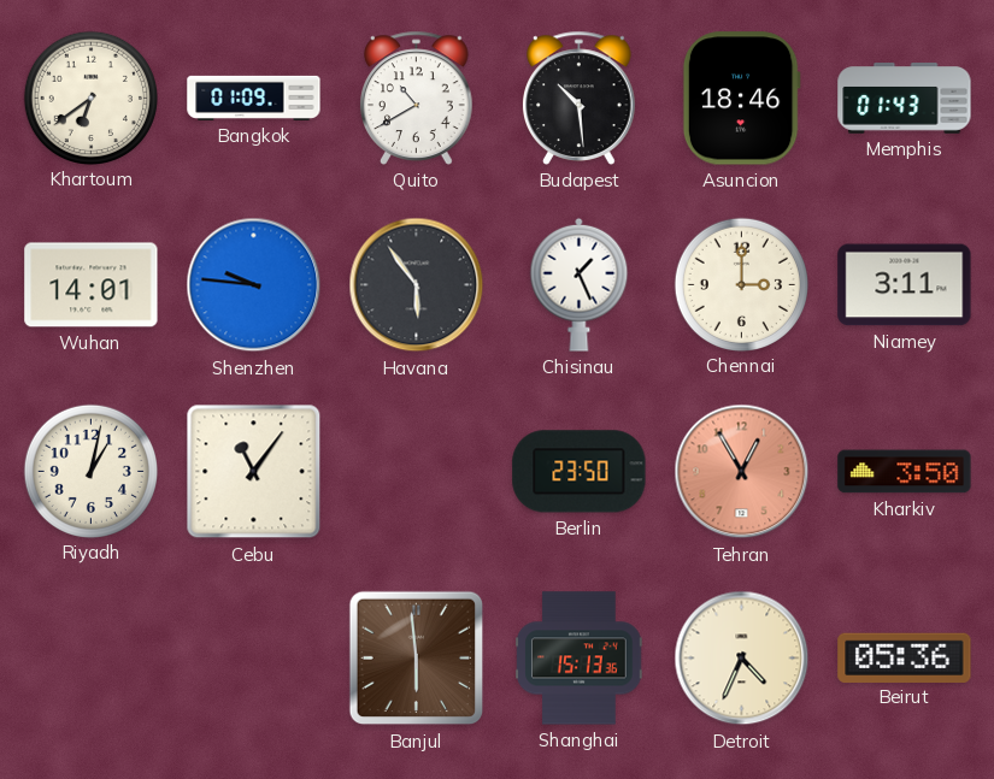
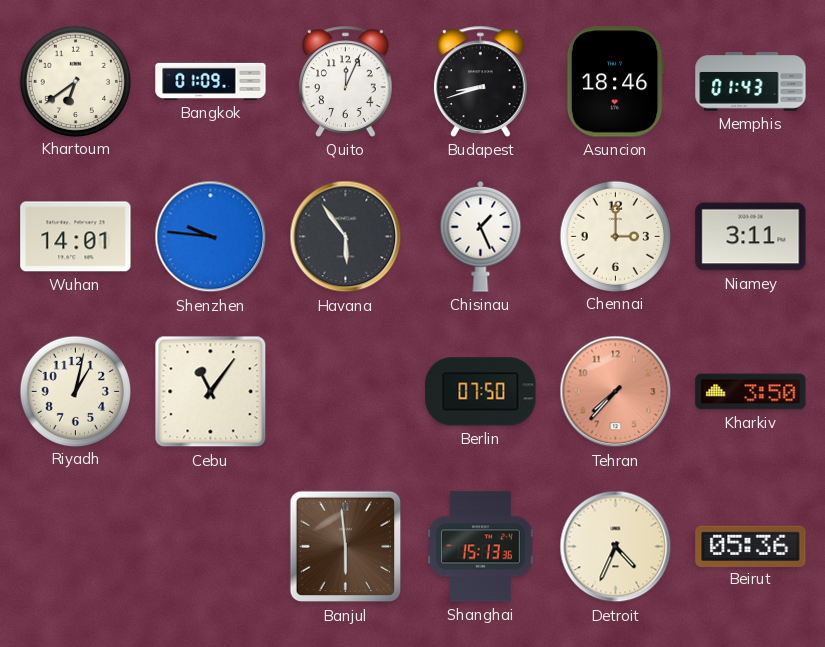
Quito: 10:40 -> 12:04
Budapest: 10:29 -> 8:42
Berlin: 23:50 -> 07:50
Tehran: 12:55 -> 7:37
